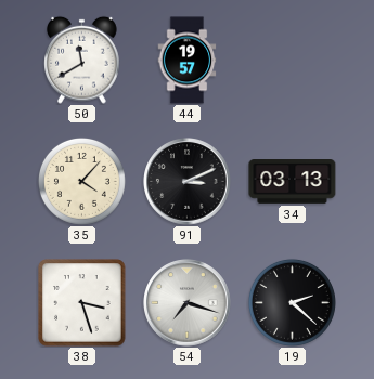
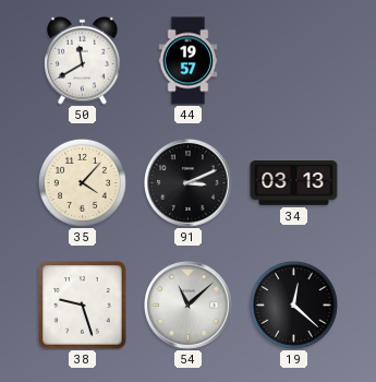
38: 3:27 -> 9:27
54: 7:18 -> 11:08
19: 2:22 -> 12:22
